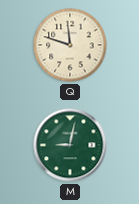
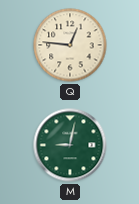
Q: 11:48 -> 12:46
